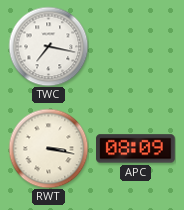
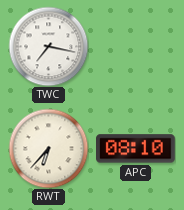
RWT: 3:17 -> 6:37
APC: 08:09 -> 08:10
